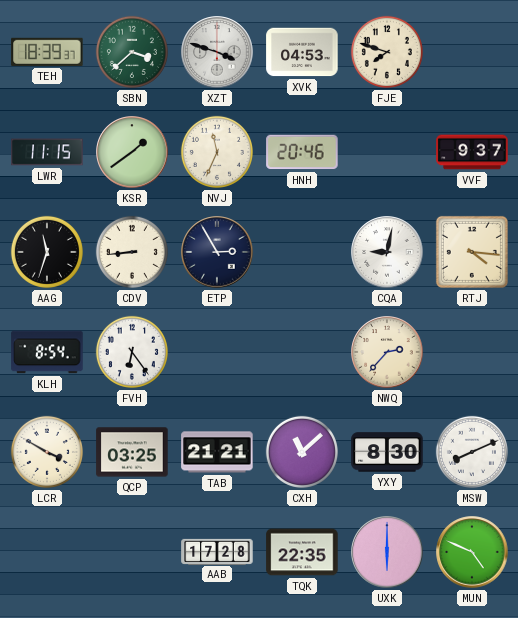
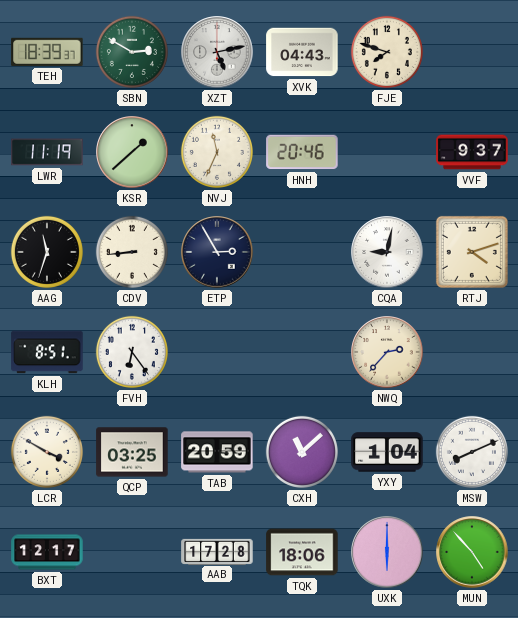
SBN: 3:38 -> 2:50
XZT: 3:48 -> 5:13
XVK: 04:53 -> 04:43
LWR: 11:15 -> 11:19
KSR: 1:39 -> 1:38
RTJ: 4:16 -> 4:12
KLH: 8:54 -> 8:51
TAB: 21:21 -> 20:59
YXY: 8:30 -> 1:04
BXT: none -> 12:17
TQK: 22:35 -> 18:06
MUN: 4:49 -> 4:53
